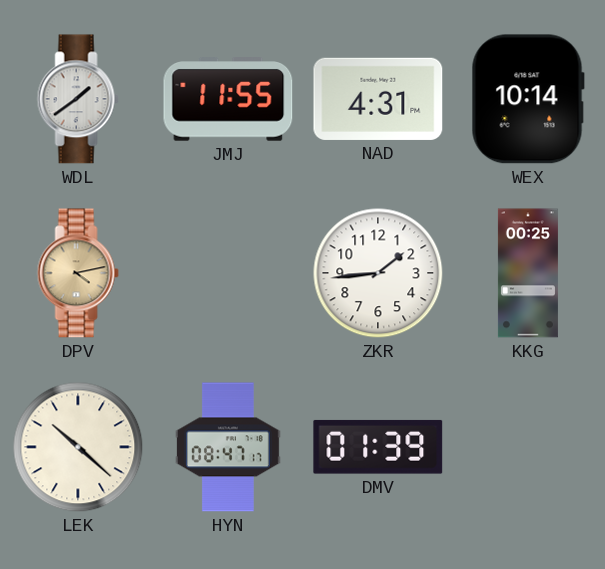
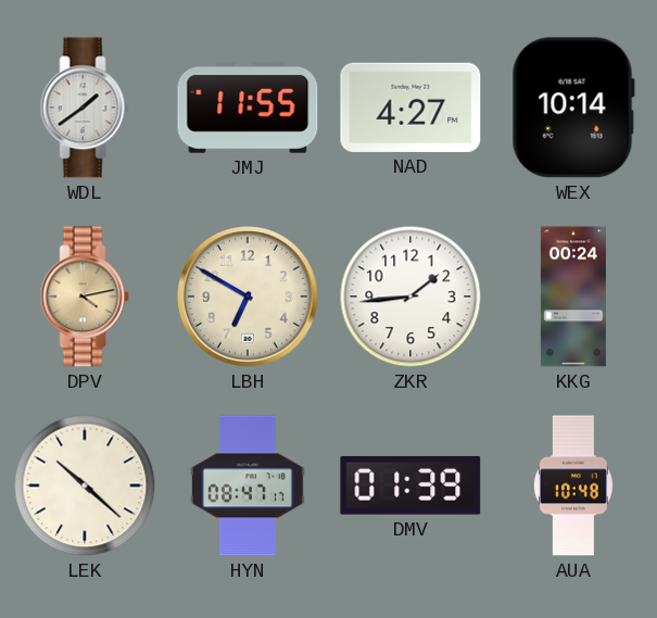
NAD: 4:31 -> 4:27
LBH: none -> 6:50
KKG: 00:25 -> 00:24
AUA: none -> 10:48
